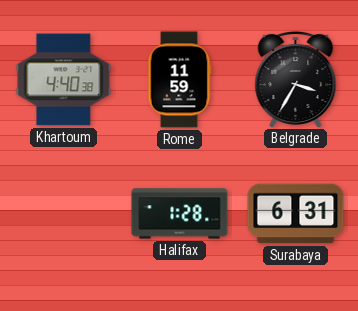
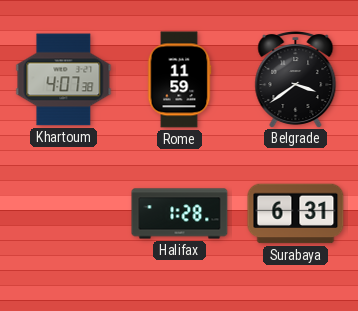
Khartoum: 4:40 -> 4:07
Belgrade: 3:35 -> 3:39
